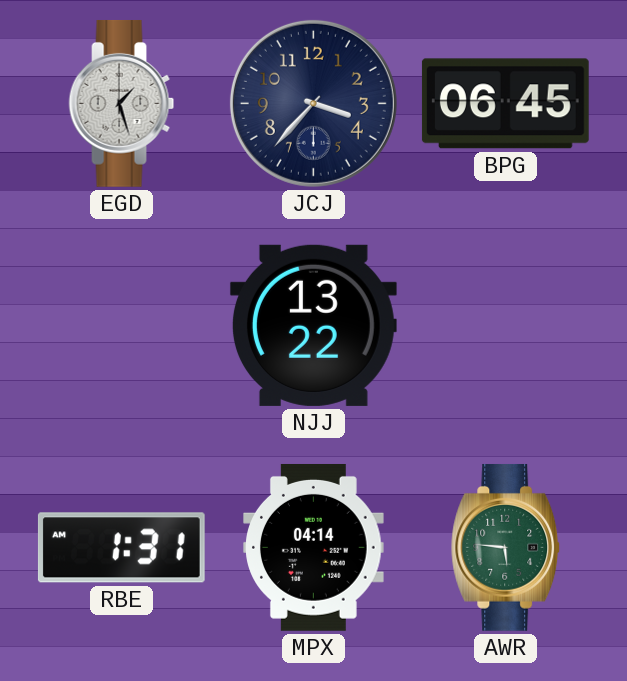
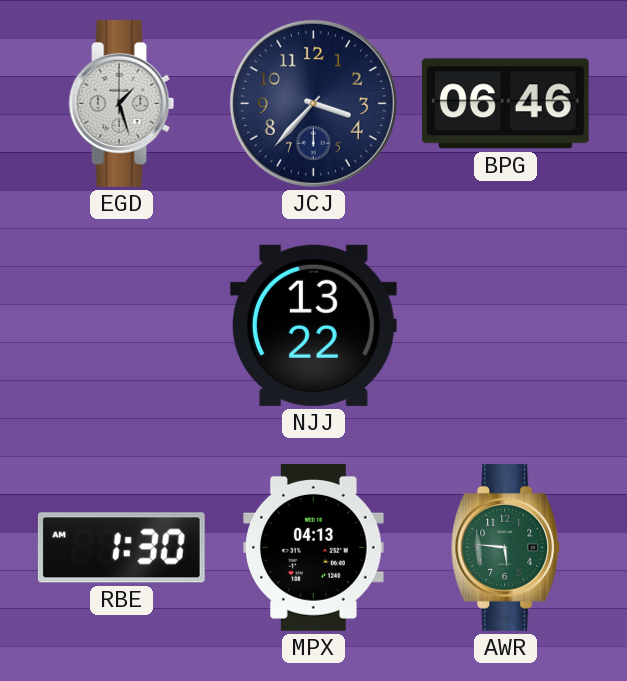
BPG: 06:45 -> 06:46
RBE: 1:31 -> 1:30
MPX: 04:14 -> 04:13
